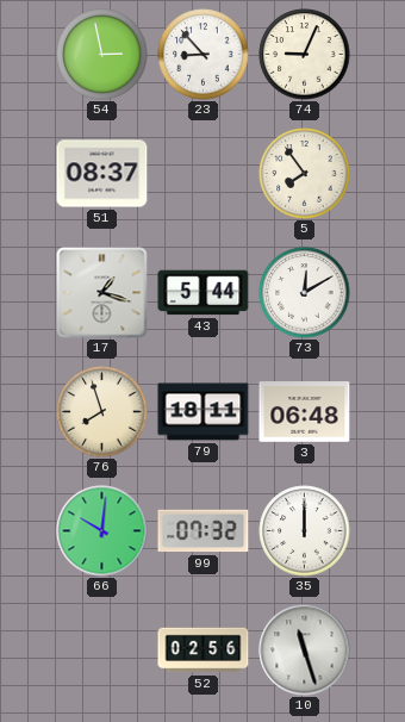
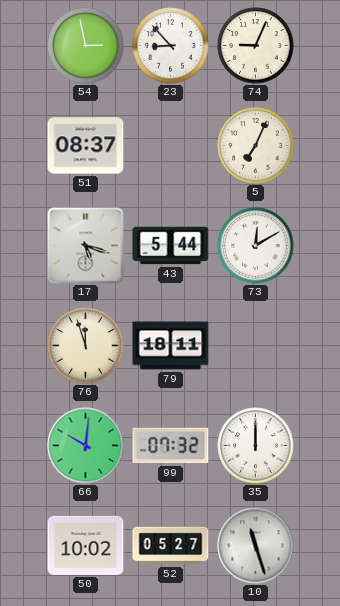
5: 7:54 -> 7:04
17: 1:18 -> 5:18
76: 7:57 -> 11:57
3: 06:48 -> none
50: none -> 10:02
52: 02:56 -> 05:27
